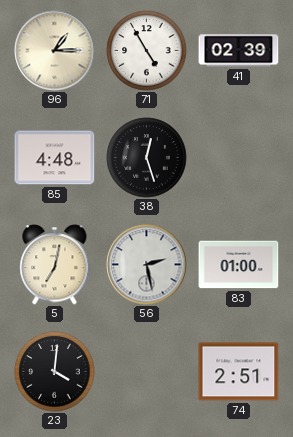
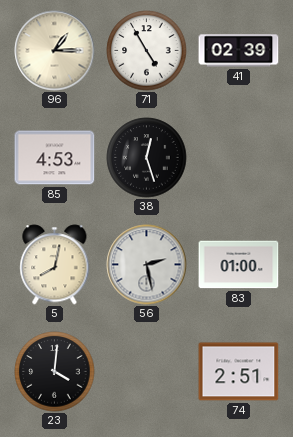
85: 4:48 -> 4:53
5: 7:02 -> 8:02
